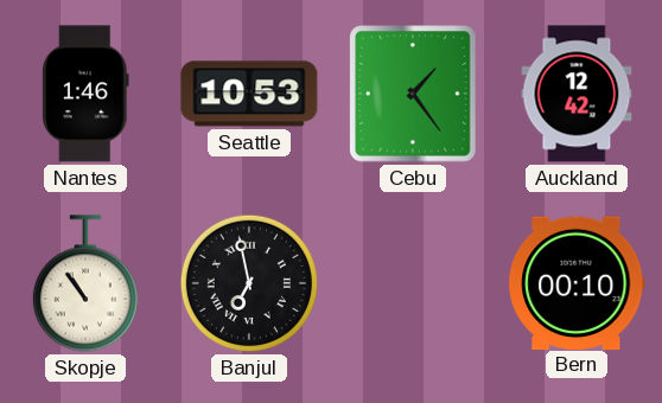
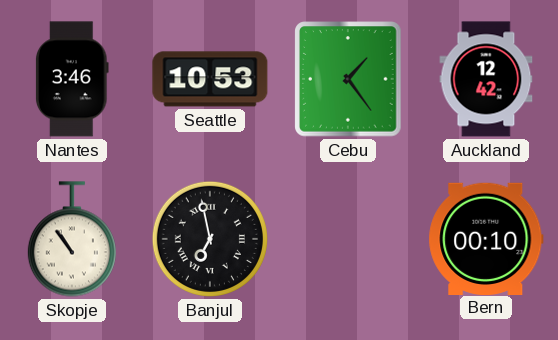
Nantes: 1:46 -> 3:46
